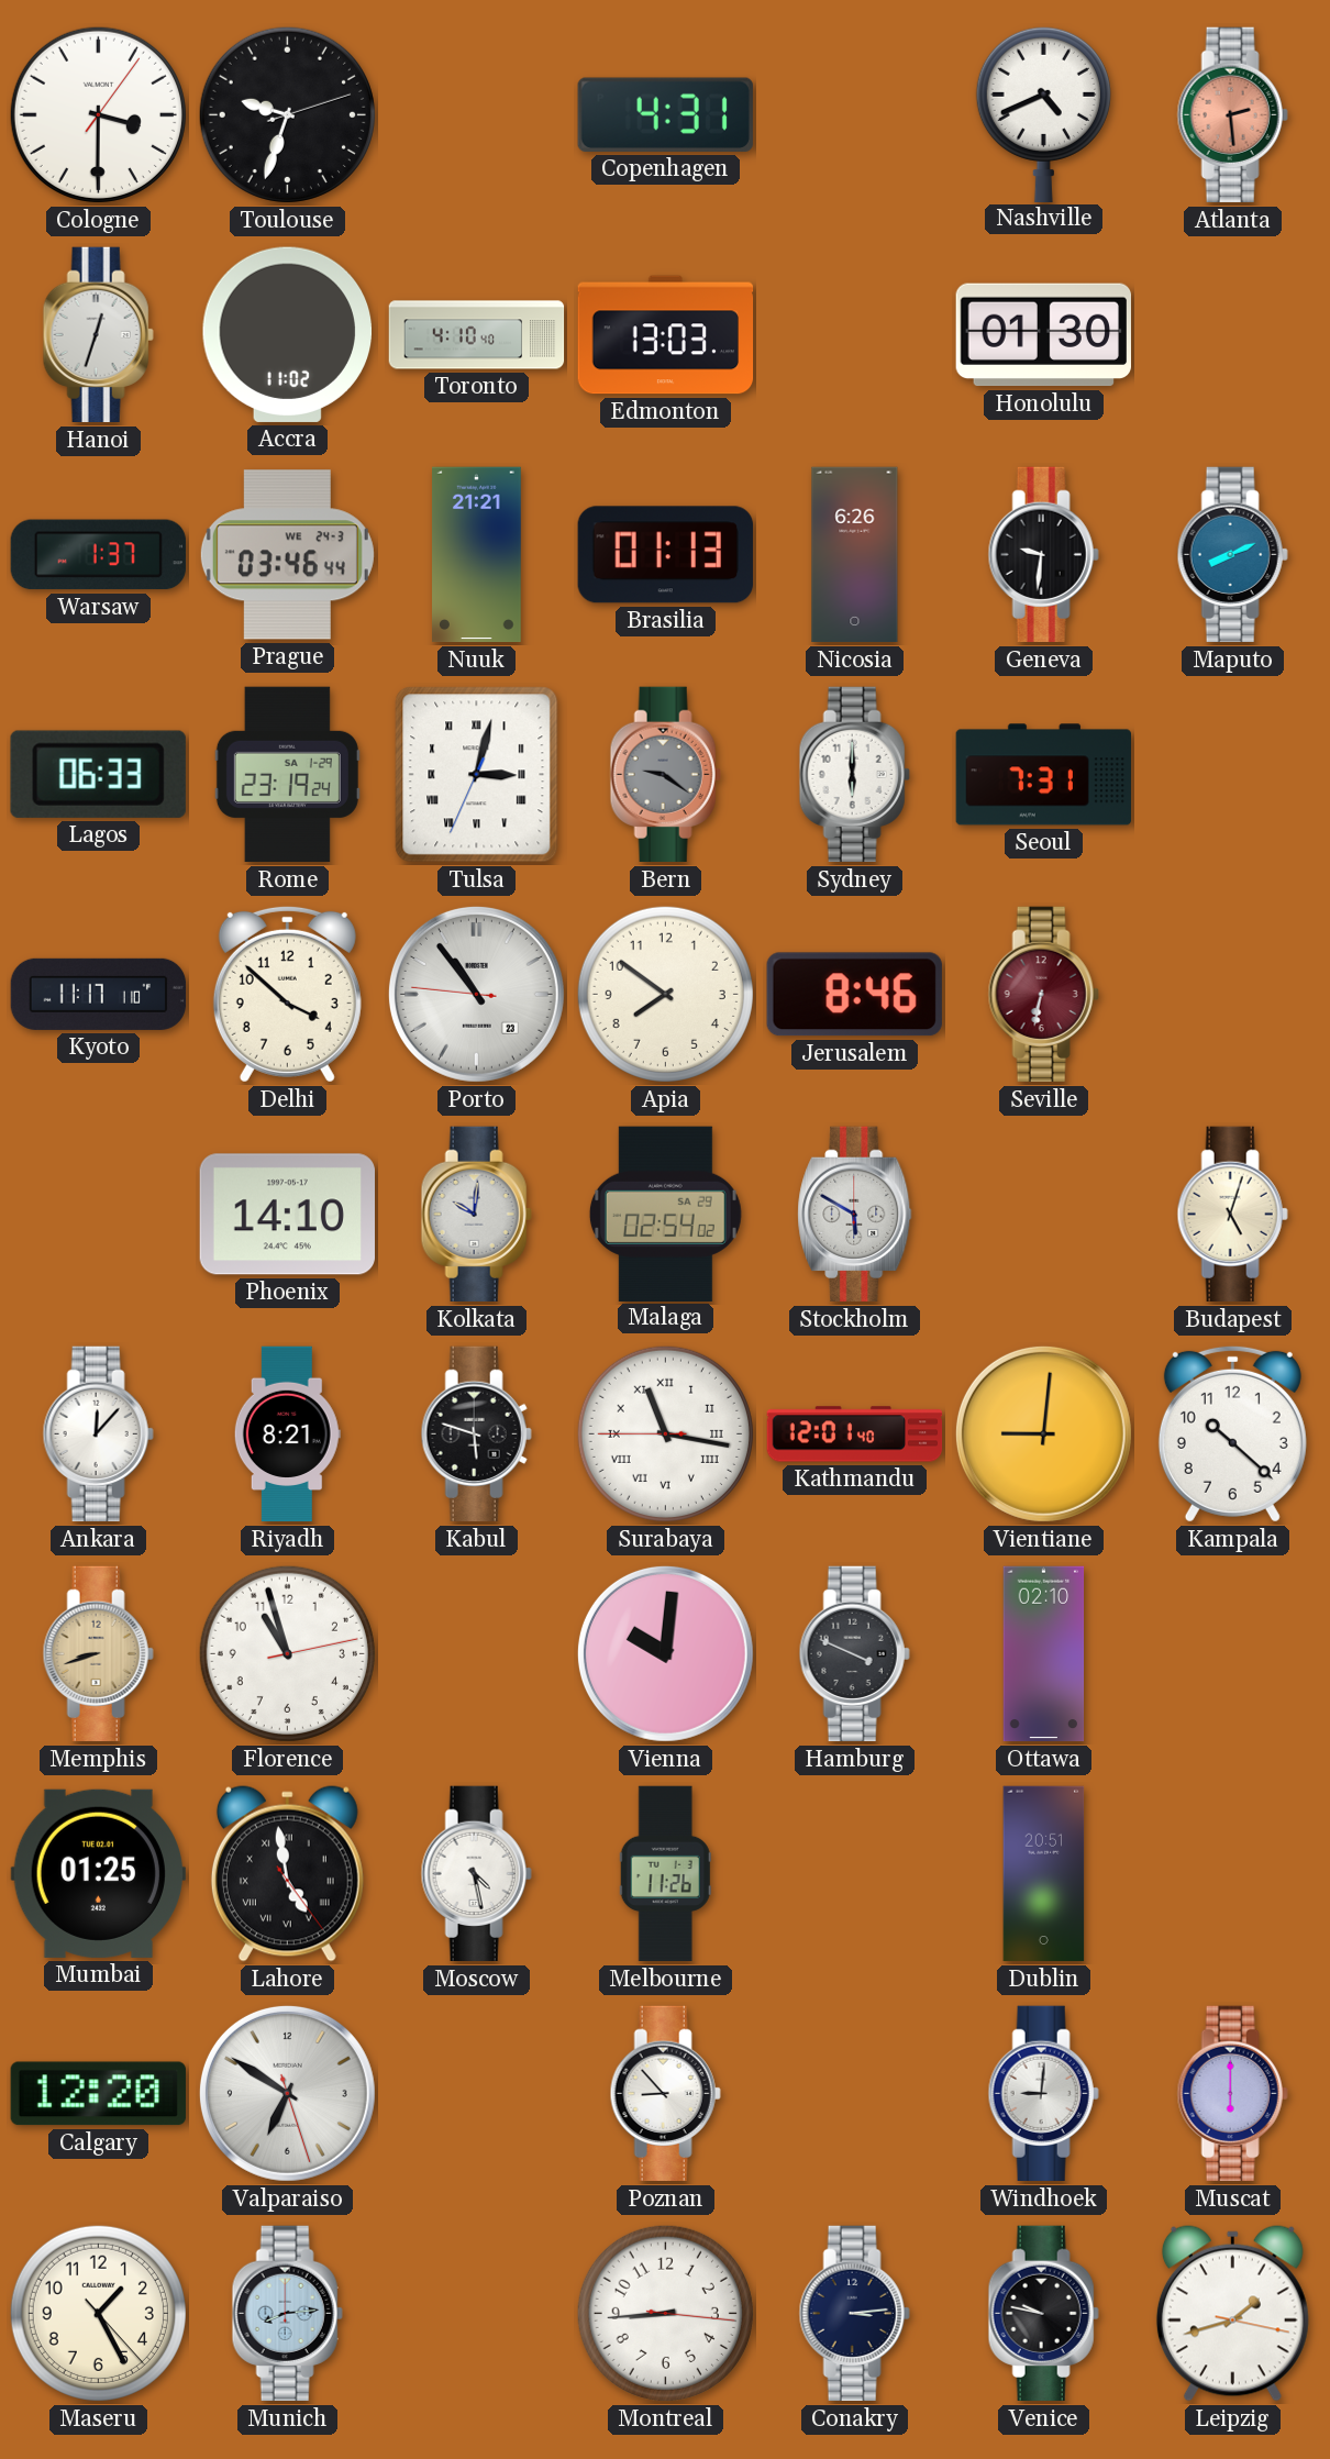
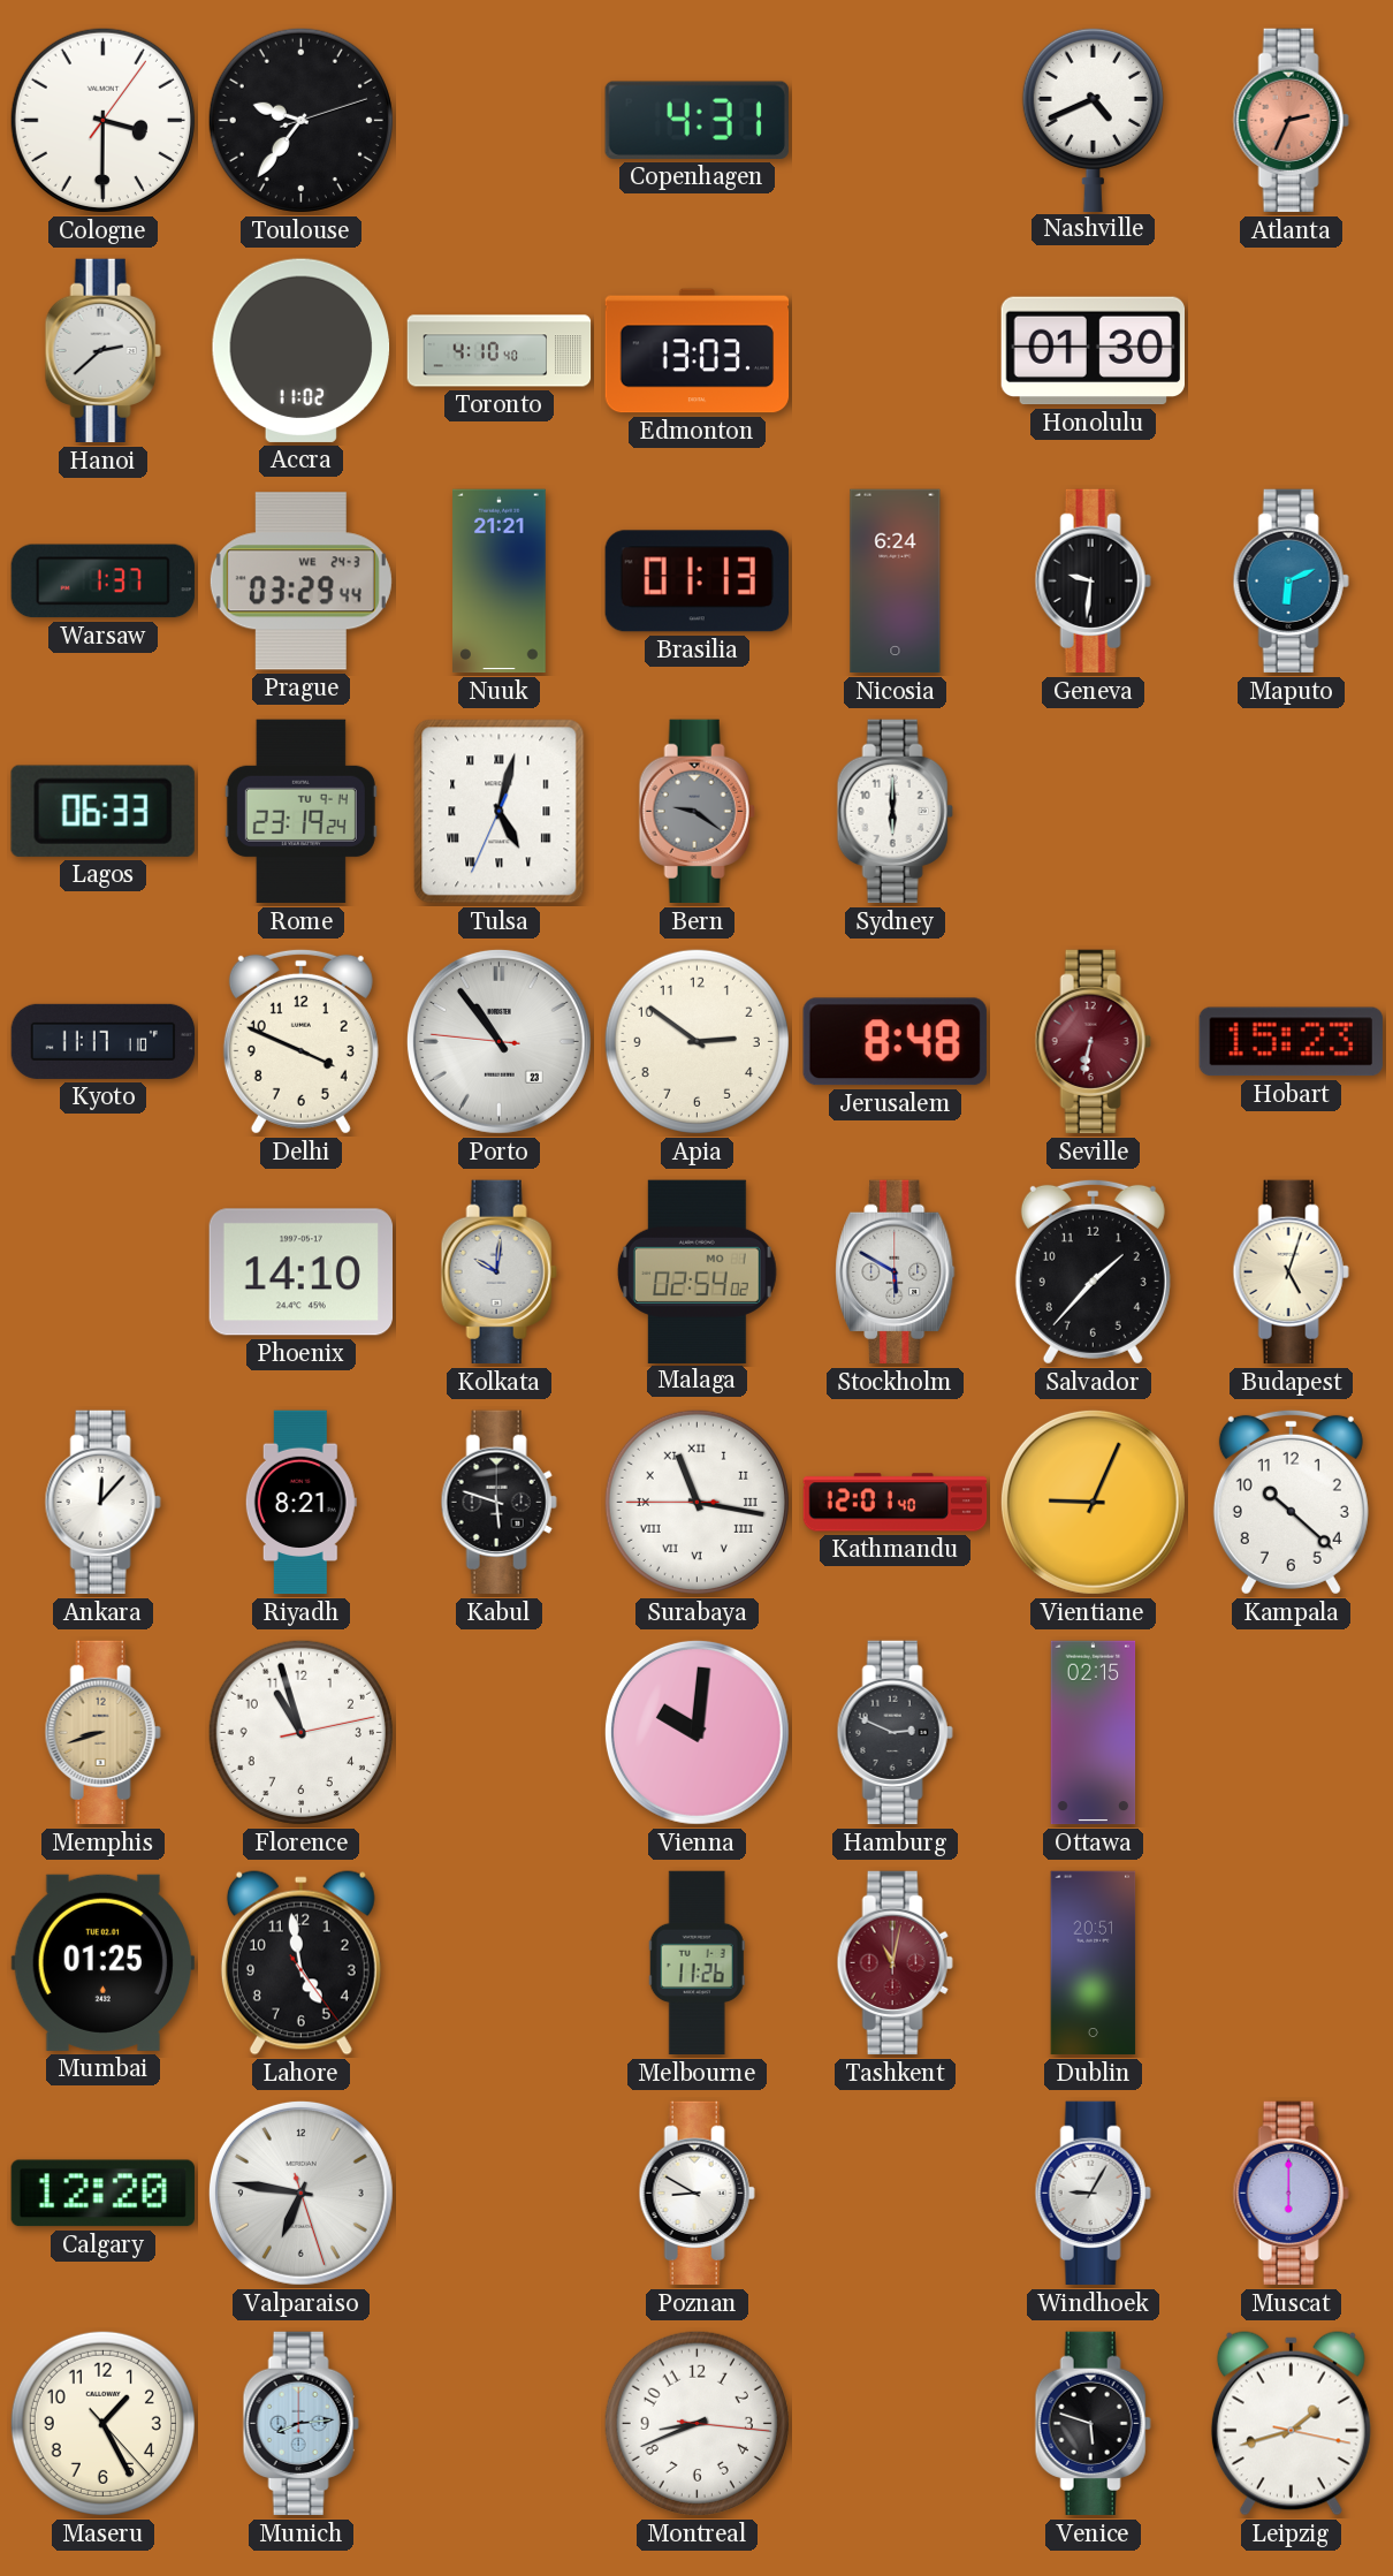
Toulouse: 9:33 -> 9:36
Atlanta: 2:29 -> 2:34
Hanoi: 12:33 -> 2:38
Prague: 03:46 -> 03:29
Nicosia: 6:26 -> 6:24
Maputo: 8:11 -> 6:11
Rome date: SA 1-29 -> TU 9-14
Tulsa: 3:02 -> 5:02
Seoul: 7:31 -> none
Delhi: 3:52 -> 3:49
Apia: 7:51 -> 2:51
Jerusalem: 8:46 -> 8:48
Hobart: none -> 15:23
Malaga date: SA 29 -> MO 1
Salvador: none -> 1:37
Vientiane: 9:01 -> 9:04
Hamburg: 3:49 -> 2:49
Ottawa: 02:10 -> 02:15
Lahore numerals: Roman -> Arabic
Moscow: 4:28 -> none
Tashkent: none -> 11:02
Valparaiso: 6:50 -> 6:46
Poznan: 8:53 -> 8:50
Windhoek: 9:01 -> 9:05
Montreal: 8:44 -> 8:41
Conakry: 3:14 -> none
Venice: 9:47 -> 5:48
